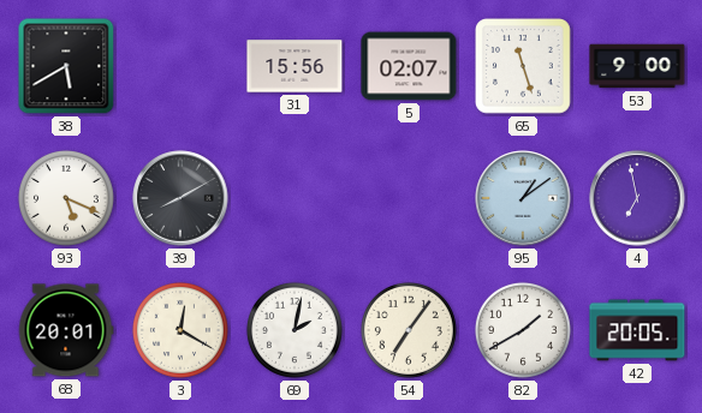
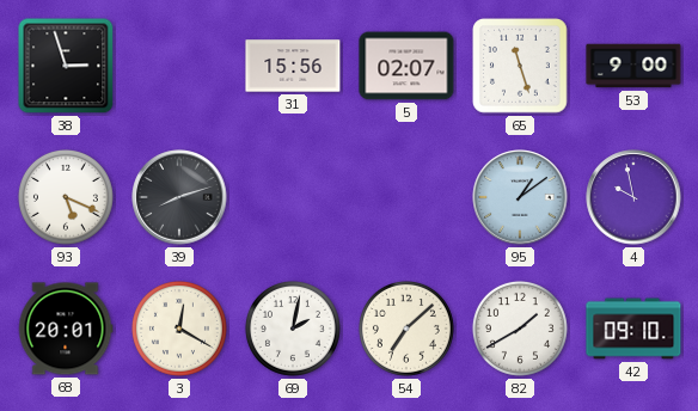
38: 5:40 -> 2:57
39: 8:10 -> 8:12
4: 6:58 -> 9:58
54: 7:06 -> 7:08
42: 20:05 -> 09:10
